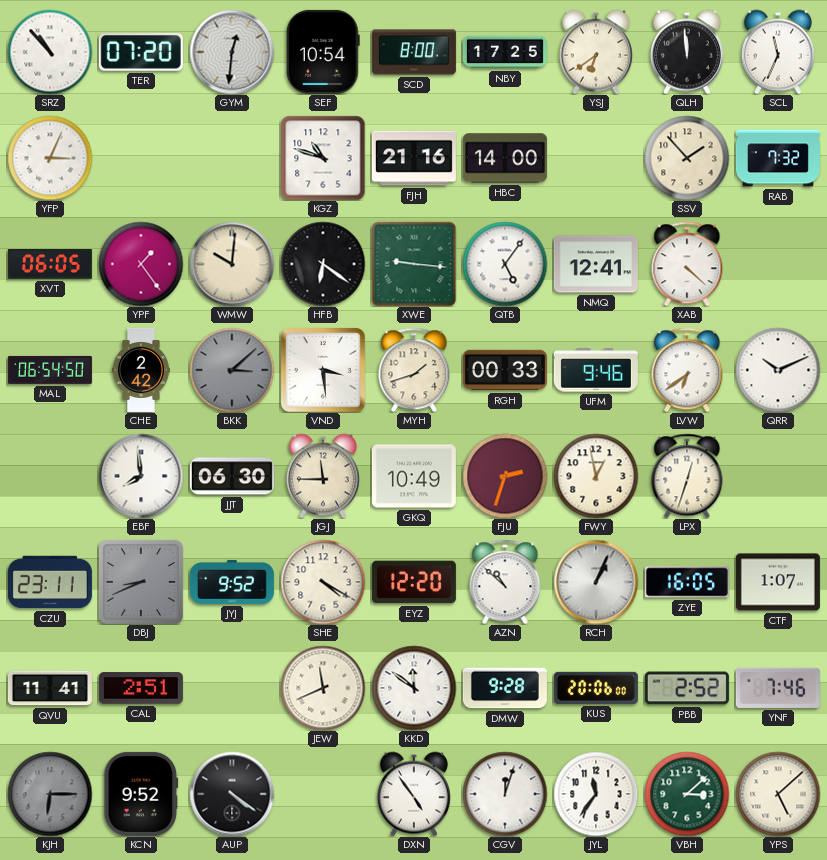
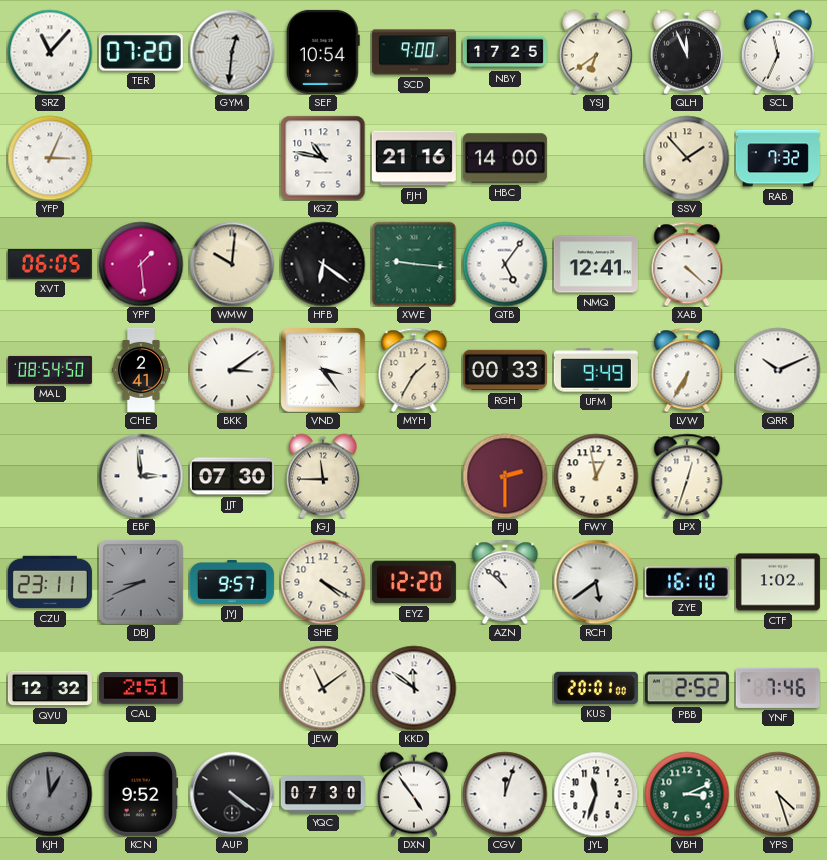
SRZ: 10:53 -> 11:07
SCD: 8:00 -> 9:00
QLH: 11:59 -> 11:56
KGZ: 10:48 -> 10:47
YPF: 1:24 -> 1:29
MAL: 06:54 -> 08:54
CHE: 2:42 -> 2:41
BKK: 3:08 -> 3:09
BKK dial: grey -> white
VND: 3:29 -> 3:24
MYH: 1:42 -> 1:35
UFM: 9:46 -> 9:49
LVW: 6:39 -> 6:35
EBF: 7:59 -> 2:59
JJT: 06:30 -> 07:30
GKQ: 10:49 -> none
FJU: 2:33 -> 2:30
JYJ: 9:52 -> 9:57
RCH: 1:04 -> 5:39
ZYE: 16:05 -> 16:10
CTF: 1:07 -> 1:02
QVU: 11:41 -> 12:32
JEW: 11:41 -> 11:09
DMW: 9:28 -> none
KUS: 20:06 -> 20:01
KJH: 6:15 -> 12:59
YQC: none -> 07:30
JYL: 11:36 -> 11:33
VBH: 3:08 -> 3:11
YPS: 5:08 -> 4:27
